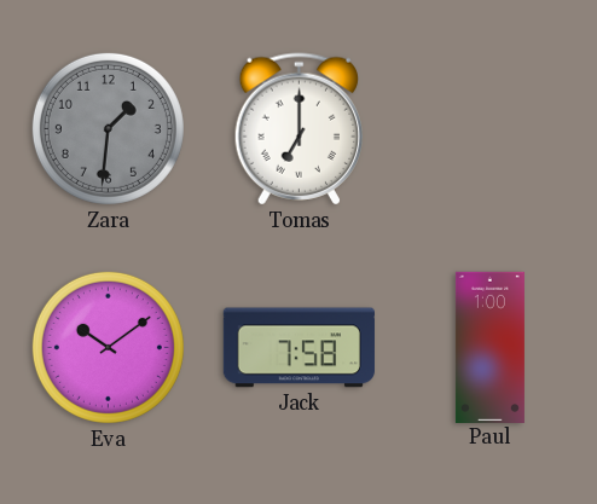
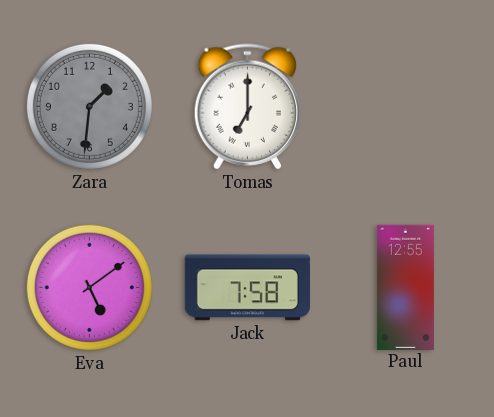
Eva: 10:09 -> 5:09
Paul: 1:00 -> 12:55
